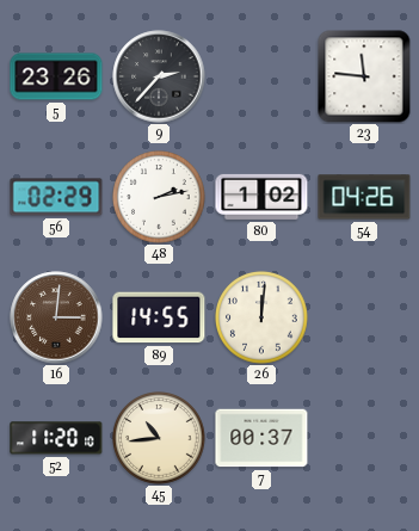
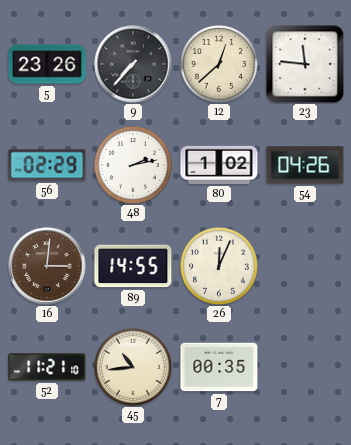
9: 2:37 -> 7:37
12: none -> 12:38
26: 12:01 -> 12:04
52: 11:20 -> 11:21
7: 00:37 -> 00:35
